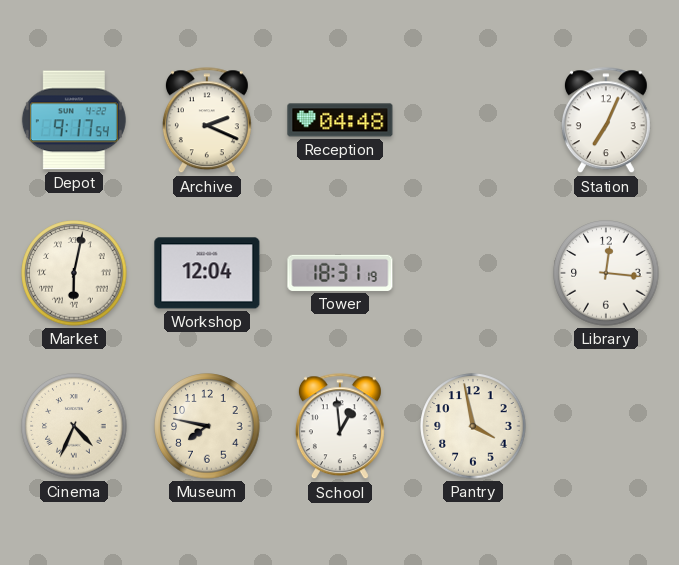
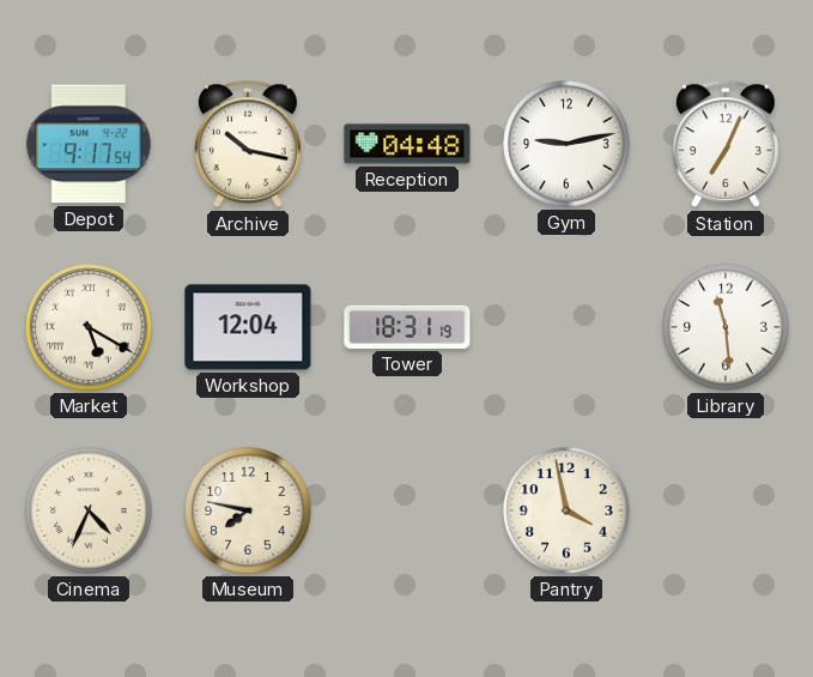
Archive: 2:19 -> 10:17
Gym: none -> 9:13
Market: 6:02 -> 5:20
Library: 12:16 -> 11:29
School: 12:59 -> none
